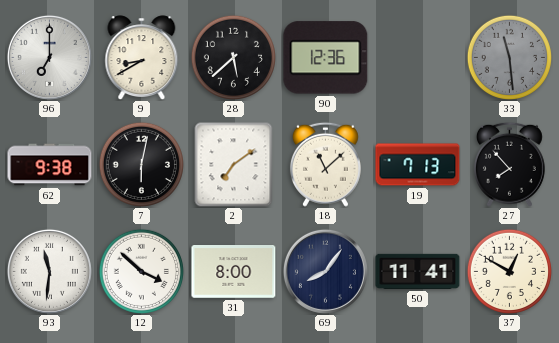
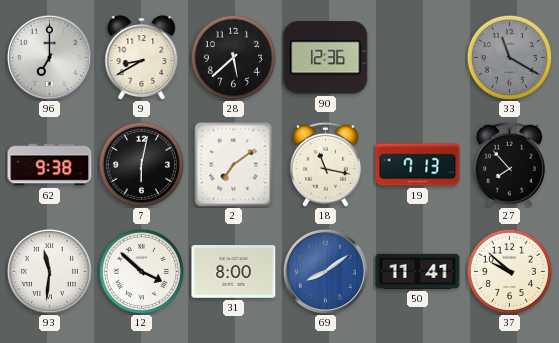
33: 11:29 -> 11:20
18: 11:08 -> 11:17
69: 8:06 -> 8:09
69 dial: navy -> blue
37: 12:50 -> 9:52
